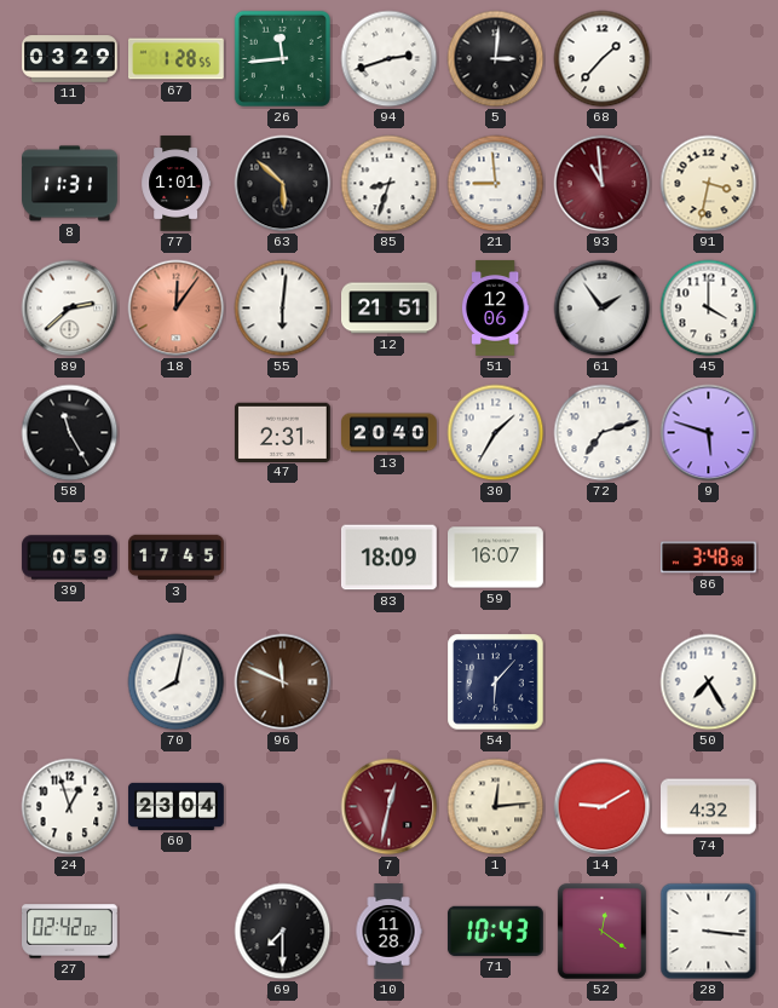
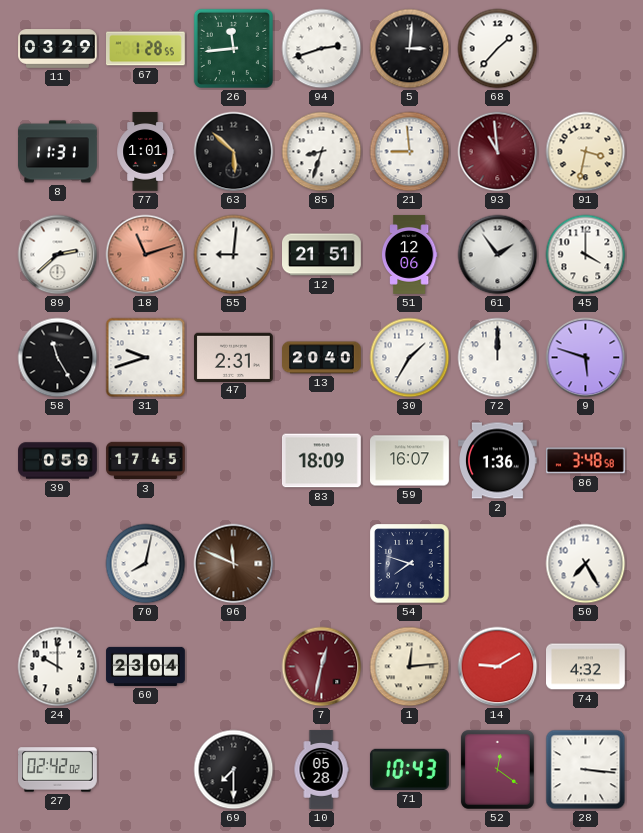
18: 12:06 -> 11:12
55: 6:01 -> 9:01
31: none -> 9:42
72: 7:12 -> 12:00
2: none -> 1:36
54: 6:07 -> 7:48
24: 12:57 -> 10:00
10: 11:28 -> 05:28
